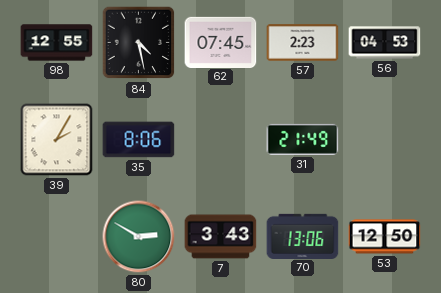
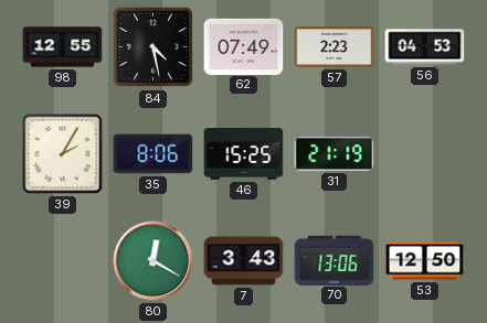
62: 07:45 -> 07:49
46: none -> 15:25
31: 21:49 -> 21:19
80: 2:50 -> 12:20
